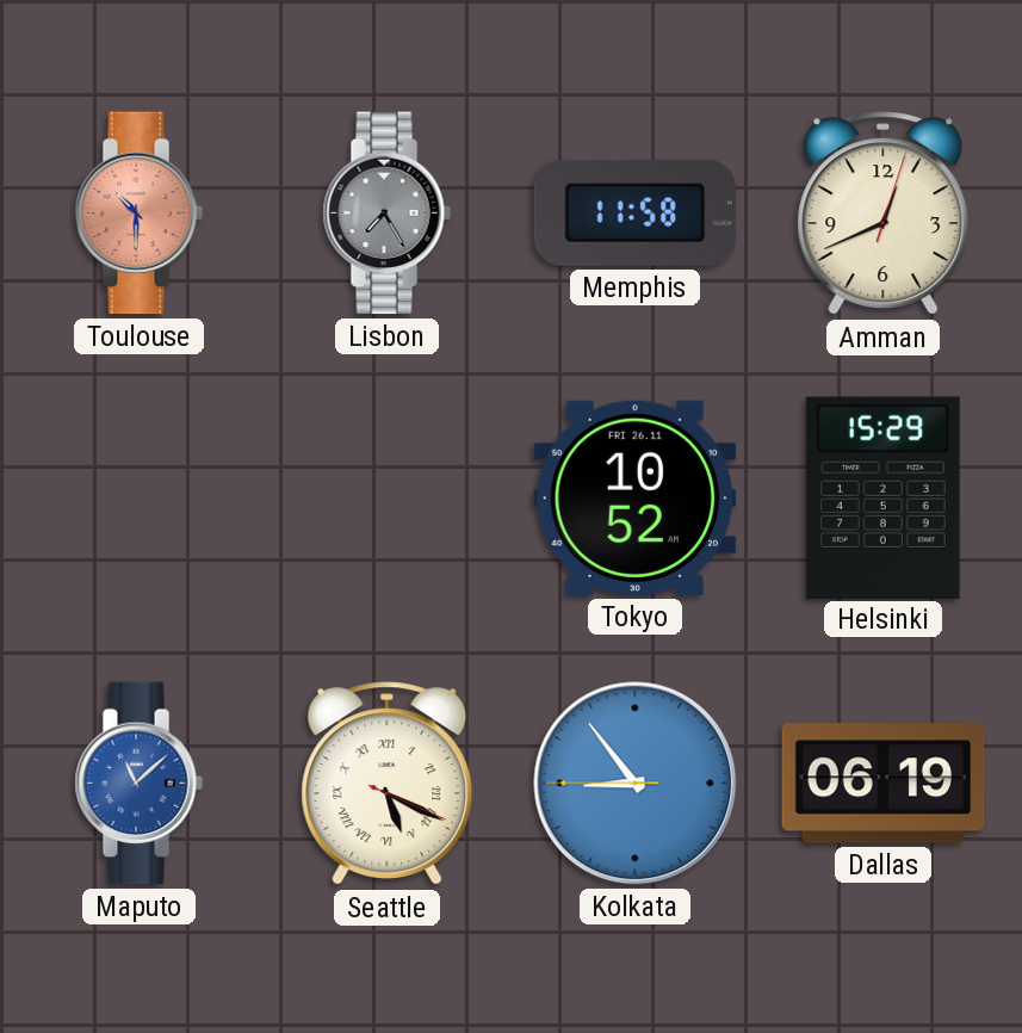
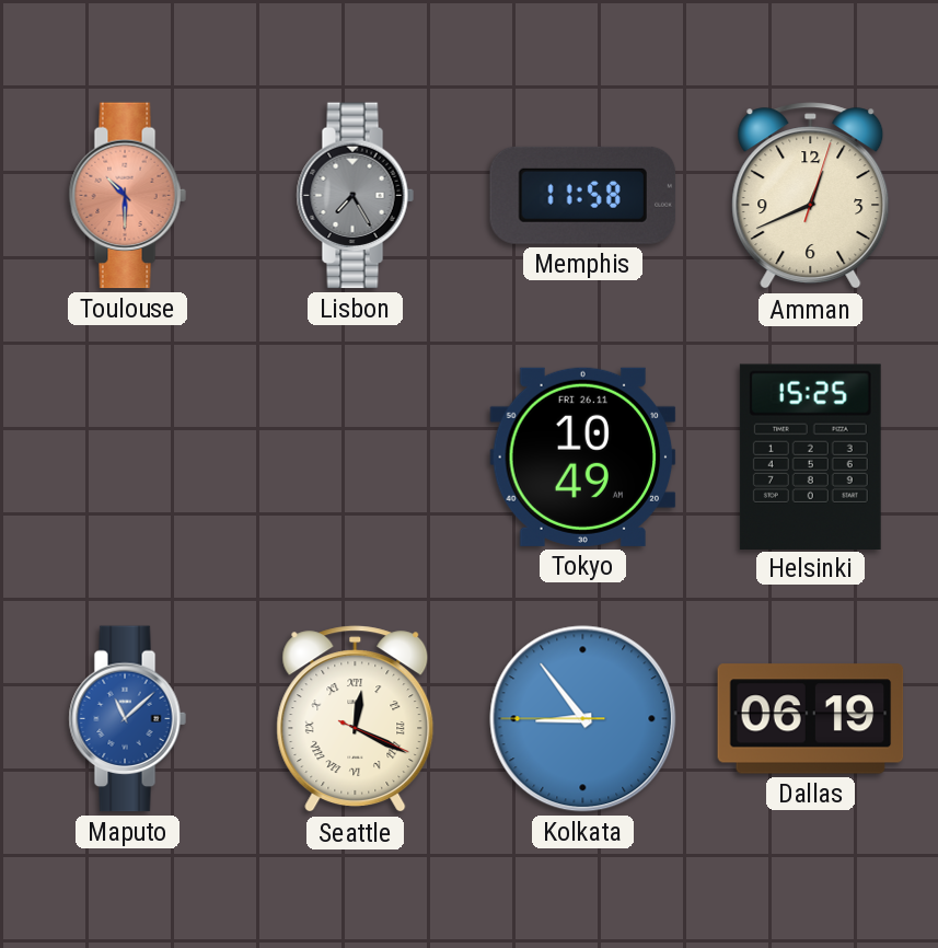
Tokyo: 10:52 -> 10:49
Helsinki: 15:29 -> 15:25
Seattle: 5:19 -> 12:19
